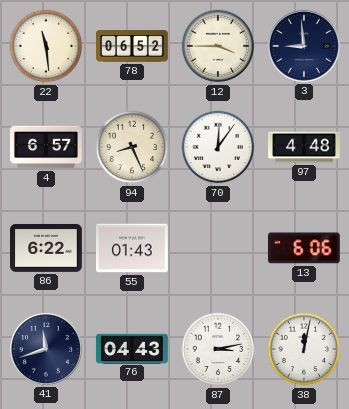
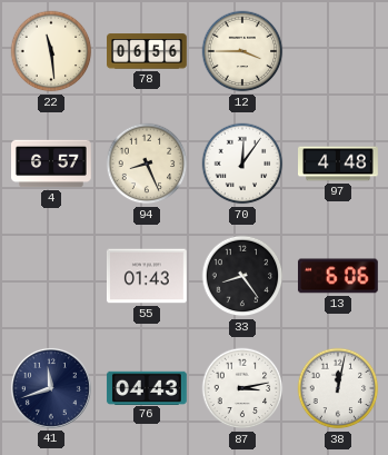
78: 06:52 -> 06:56
3: 8:59 -> none
86: 6:22 -> none
33: none -> 8:24
